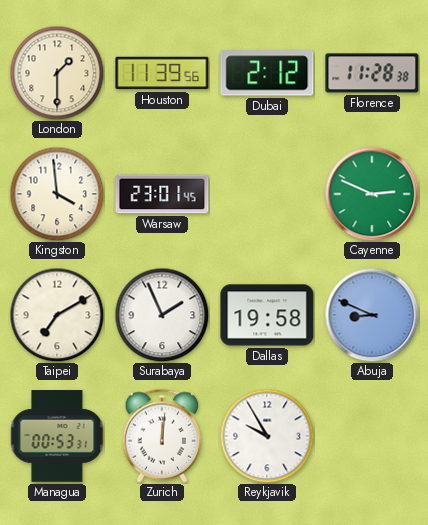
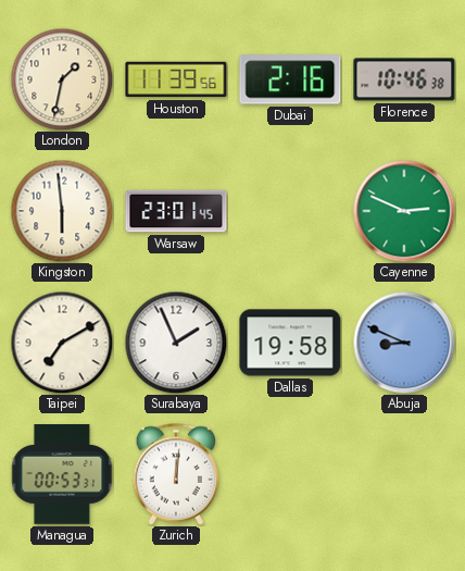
London: 1:30 -> 1:32
Dubai: 2:12 -> 2:16
Florence: 11:28 -> 10:46
Kingston: 3:59 -> 5:59
Reykjavik: 9:55 -> none
